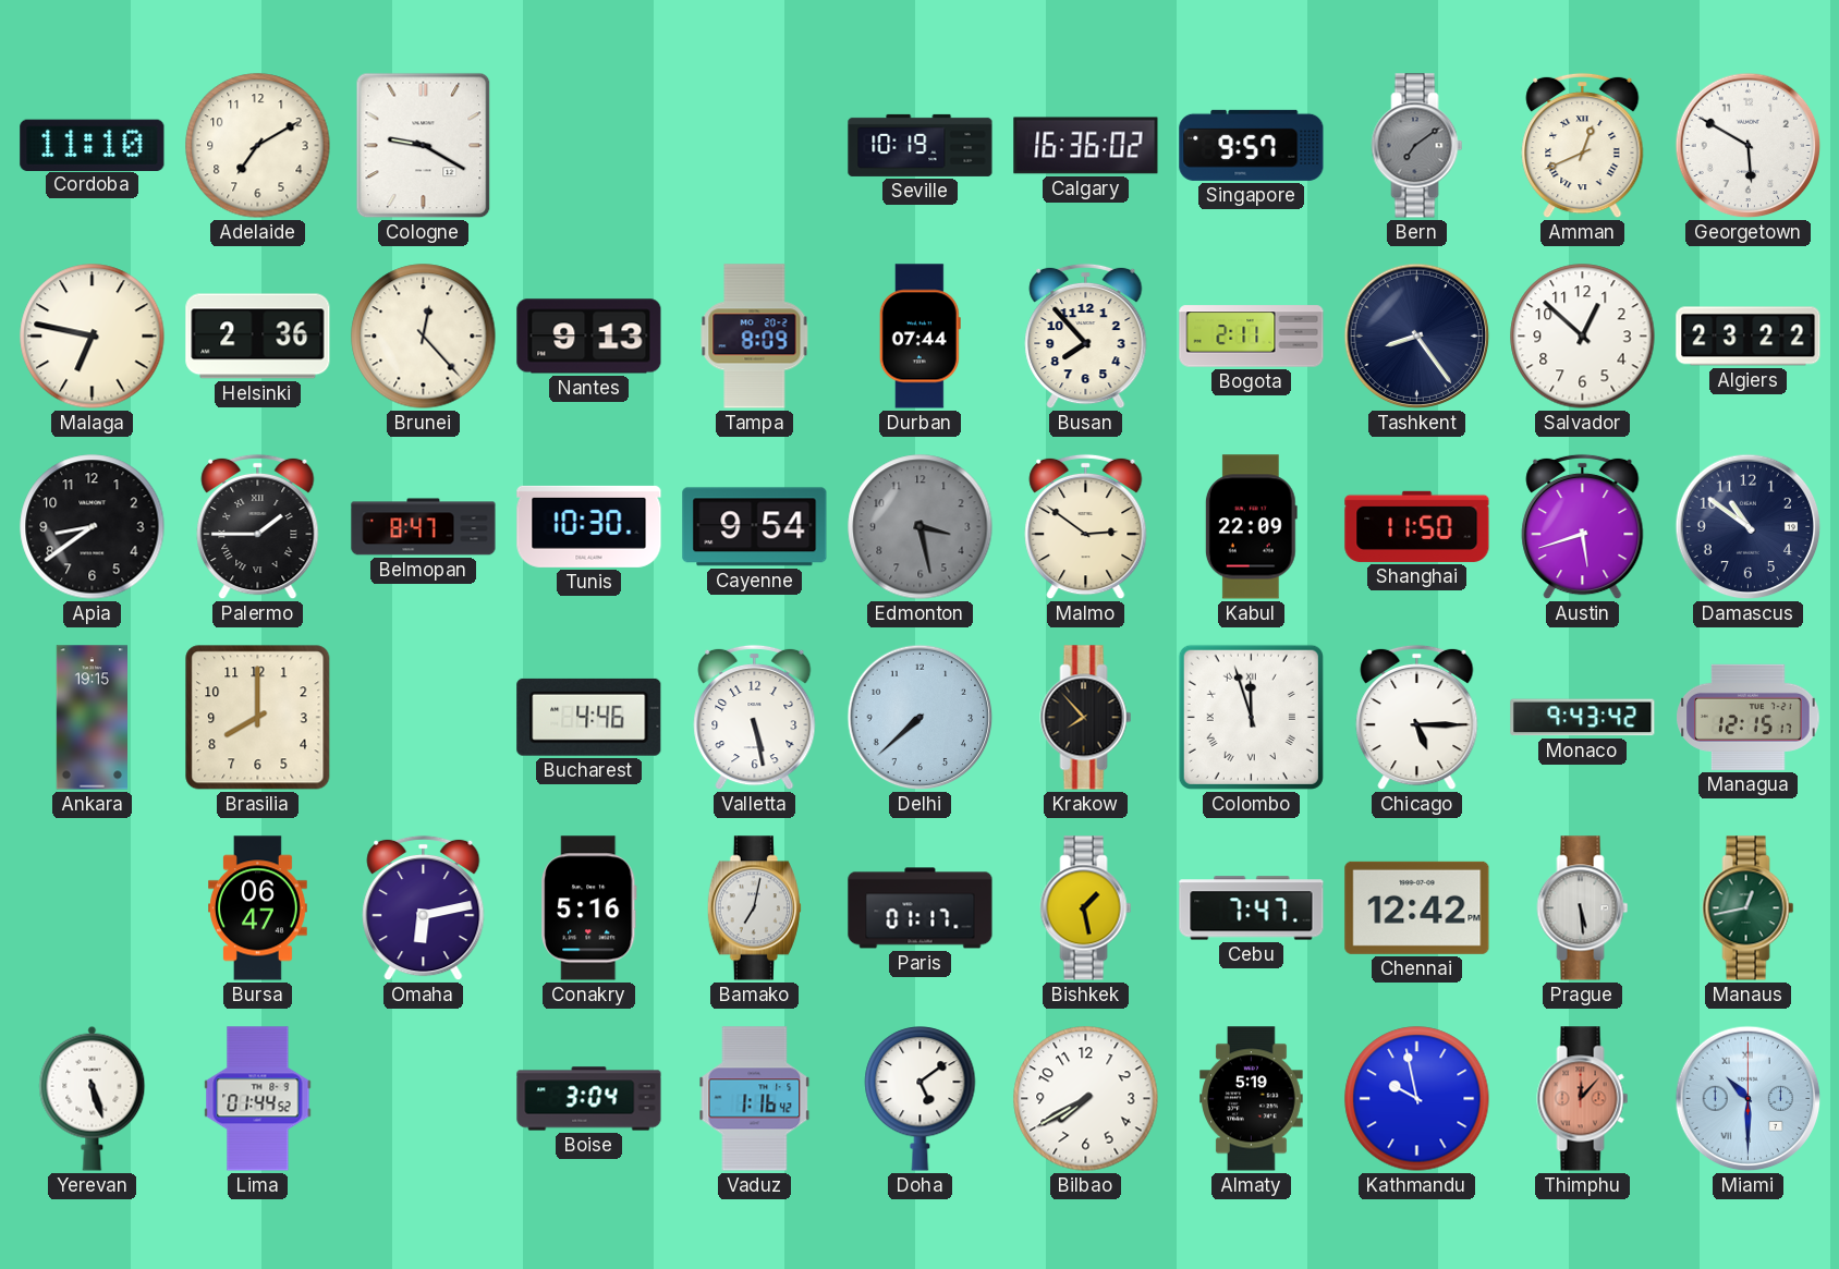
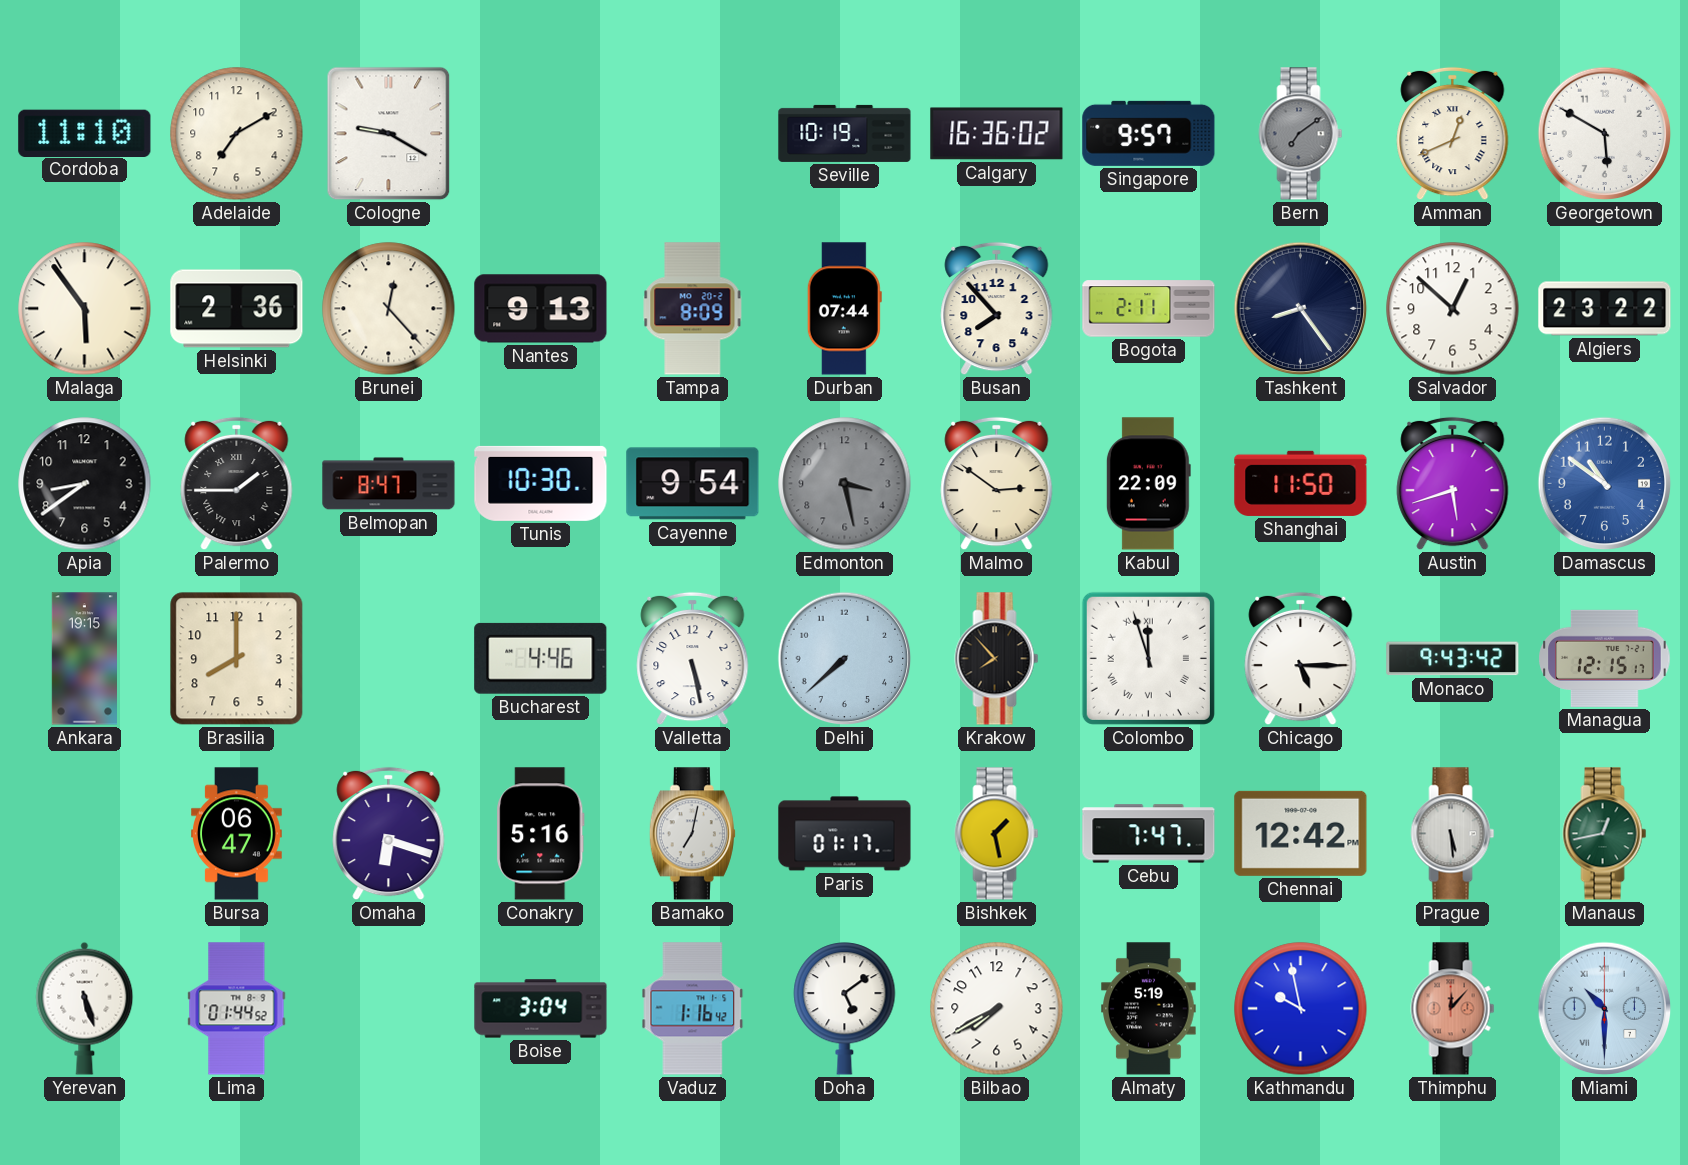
Malaga: 6:47 -> 5:54
Damascus dial: navy -> blue
Omaha: 6:13 -> 6:18
